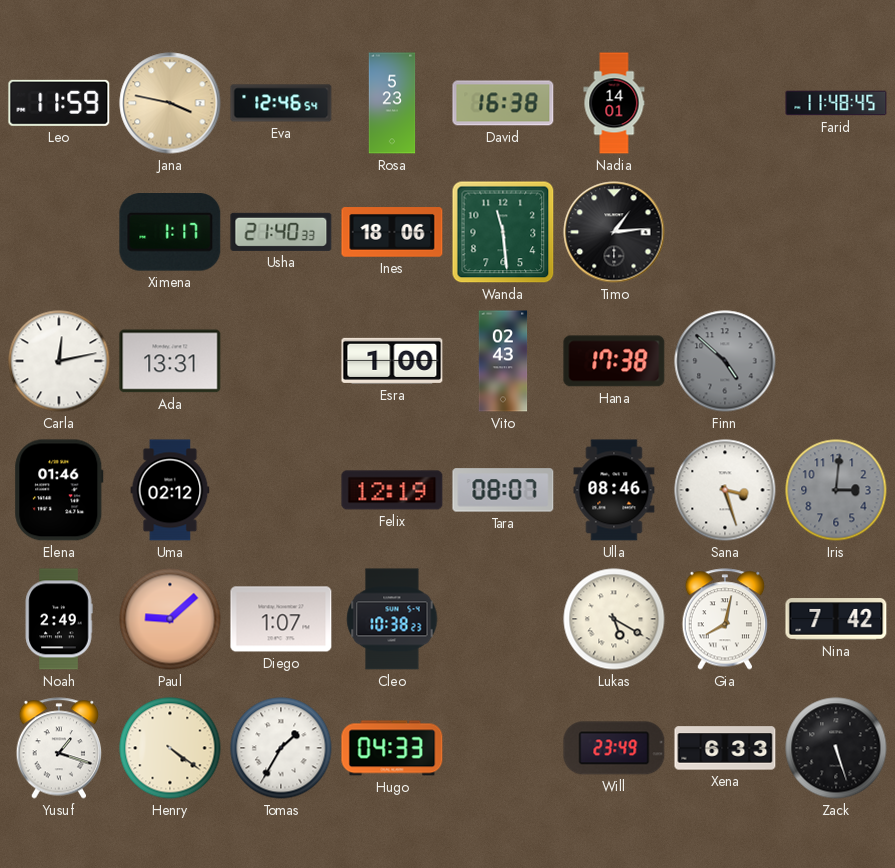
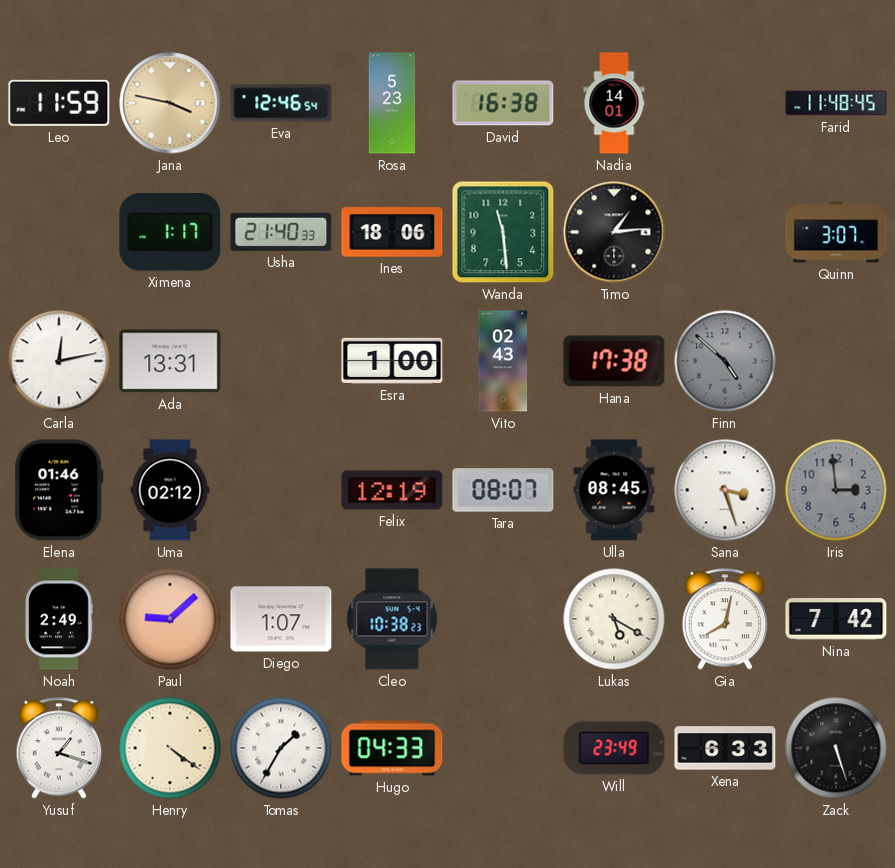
Quinn: none -> 3:07
Ulla: 08:46 -> 08:45
Iris: 3:01 -> 2:59
